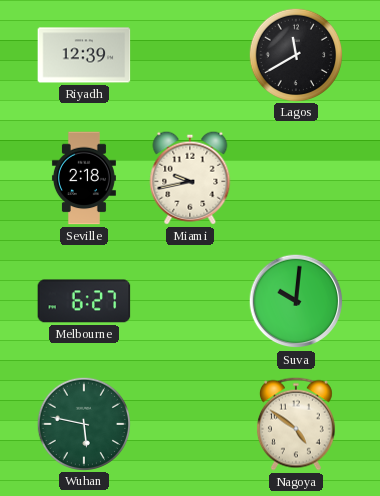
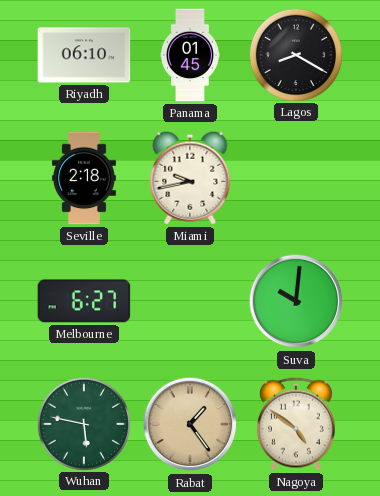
Riyadh: 12:39 -> 06:10
Panama: none -> 01:45
Lagos: 11:40 -> 8:20
Rabat: none -> 1:24
